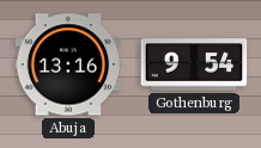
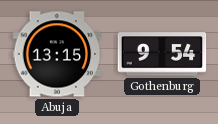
Abuja: 13:16 -> 13:15
